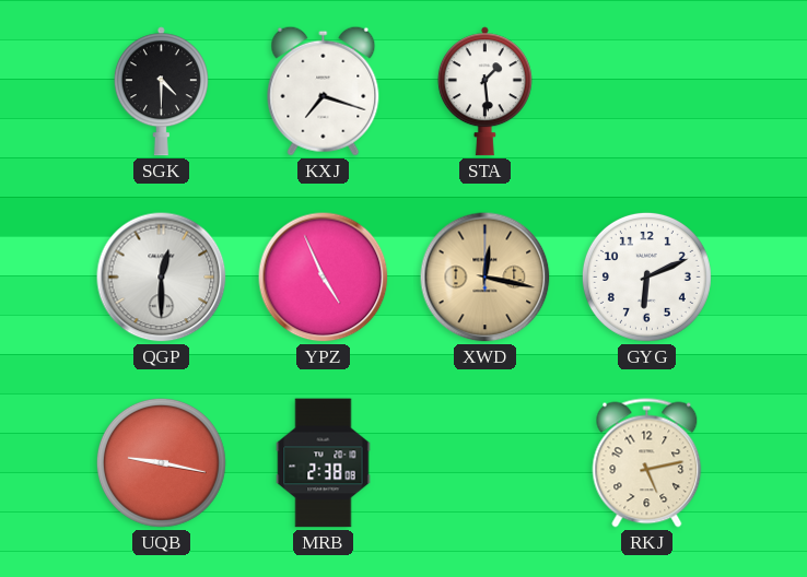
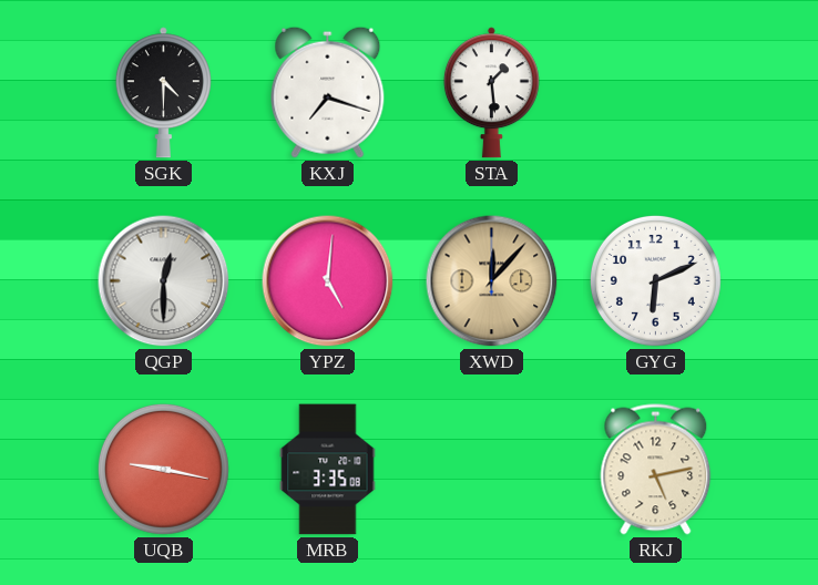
YPZ: 4:56 -> 5:01
XWD: 12:17 -> 12:07
MRB: 2:38 -> 3:35
